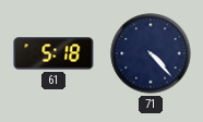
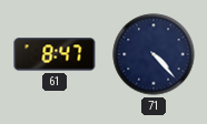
61: 5:18 -> 8:47
